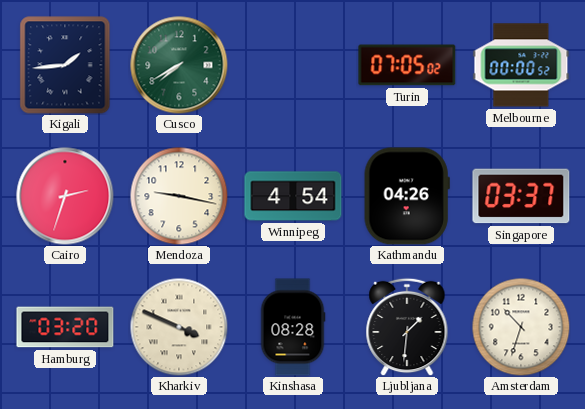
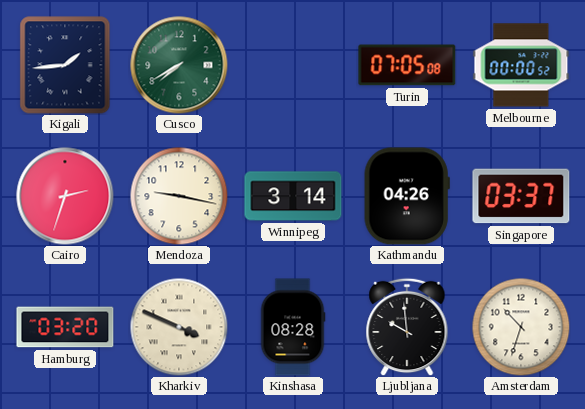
Turin: 07:05:02 -> 07:05:08
Winnipeg: 4:54 -> 3:14
Ljubljana: 1:31 -> 9:59
